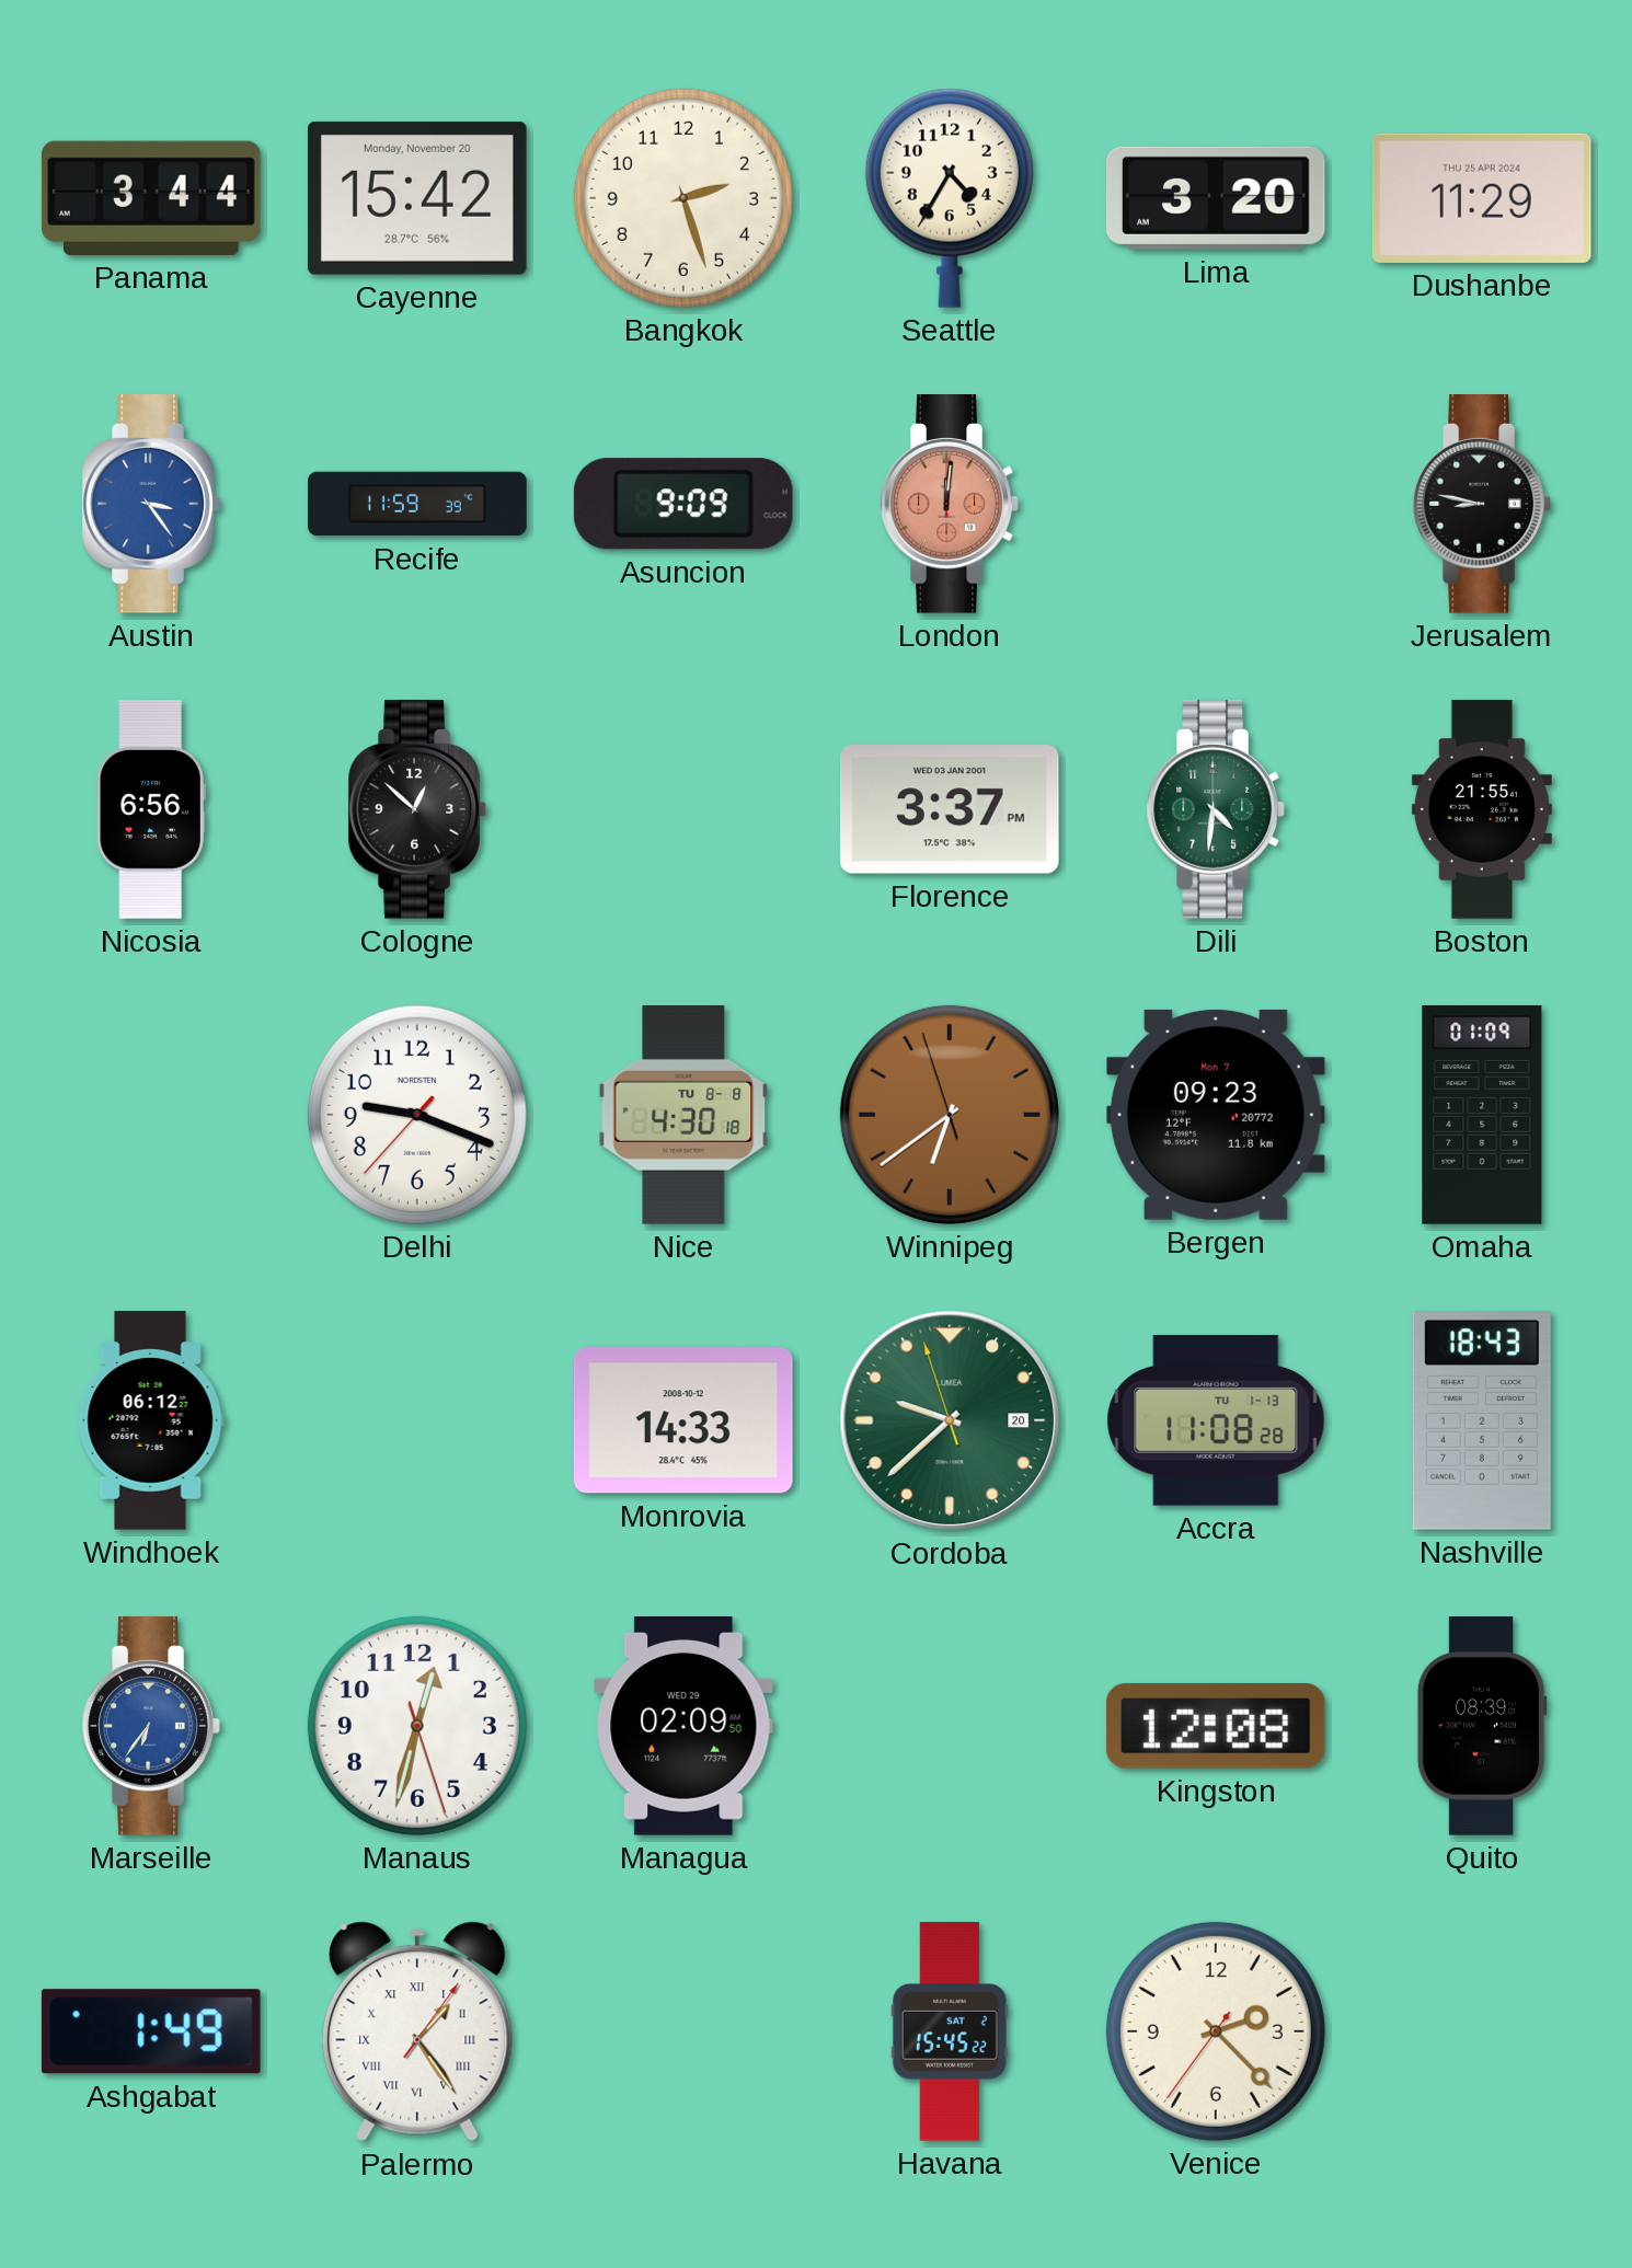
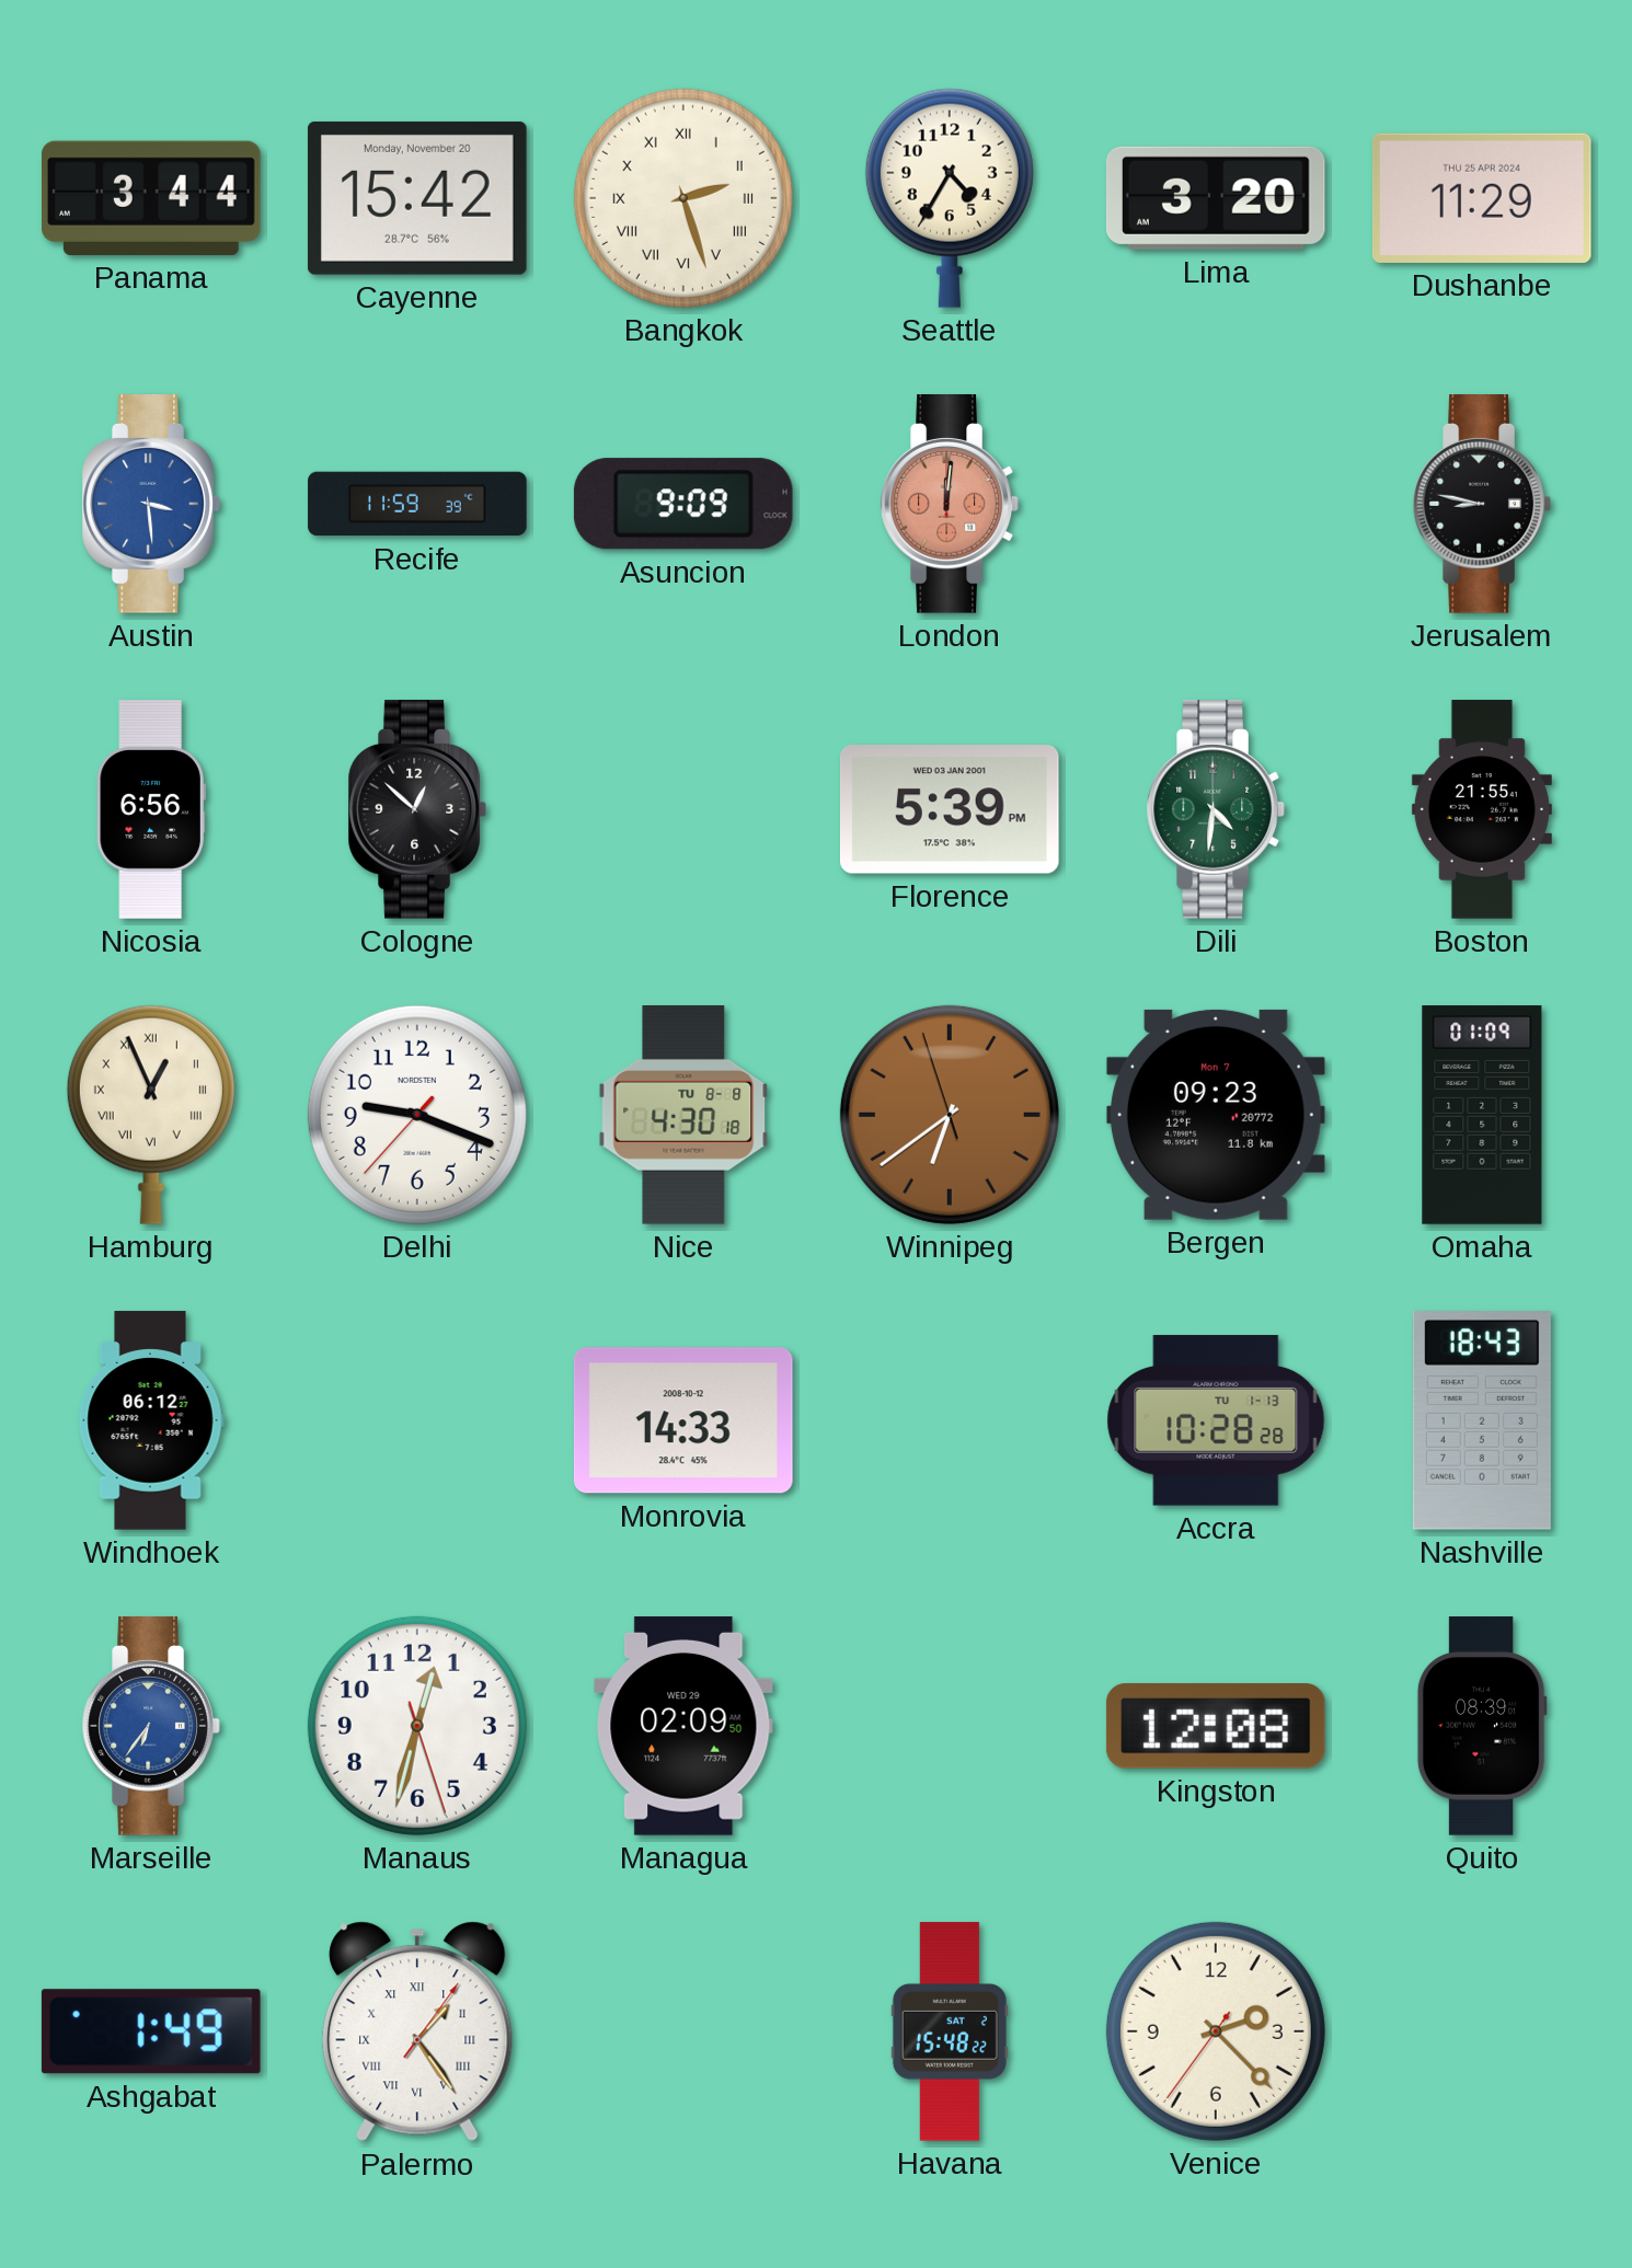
Bangkok numerals: Arabic -> Roman
Austin: 3:24 -> 3:29
Florence: 3:37 -> 5:39
Hamburg: none -> 12:56
Cordoba: 9:37 -> none
Accra: 11:08 -> 10:28
Havana: 15:45 -> 15:48
